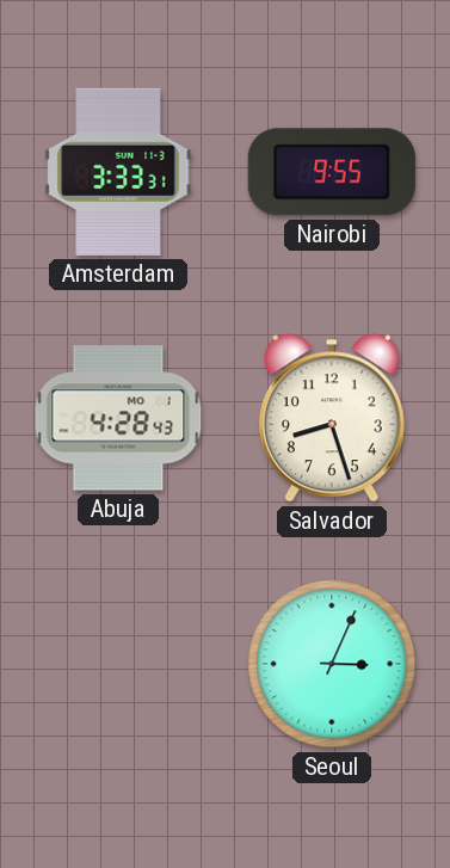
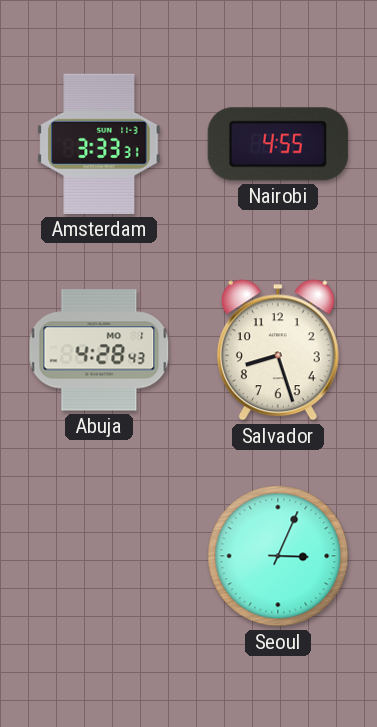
Nairobi: 9:55 -> 4:55
